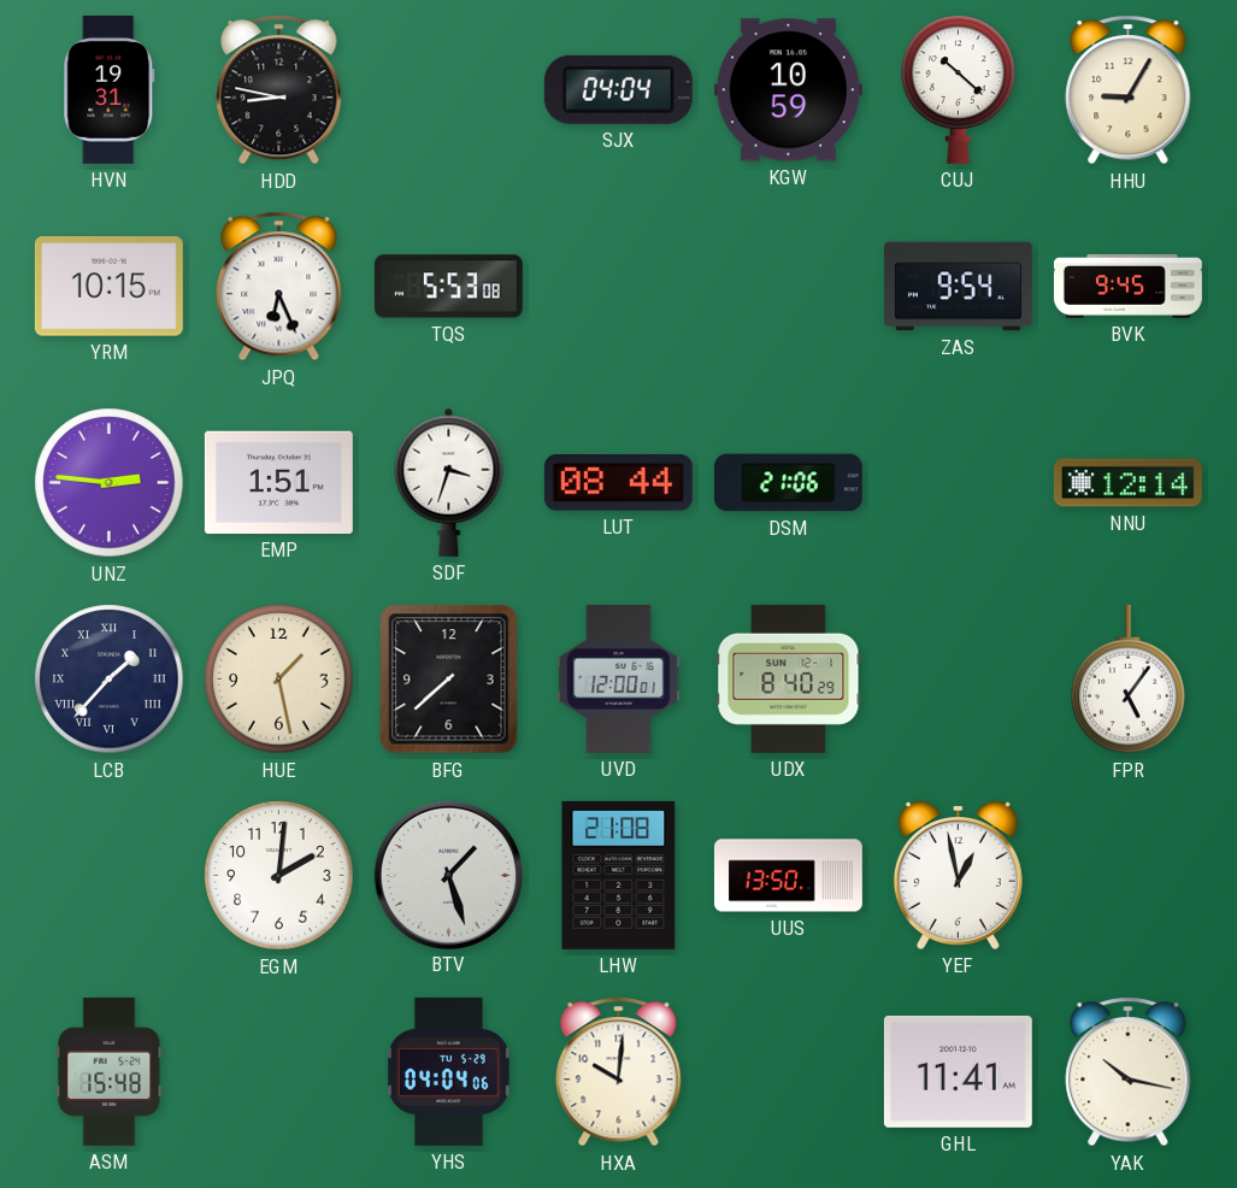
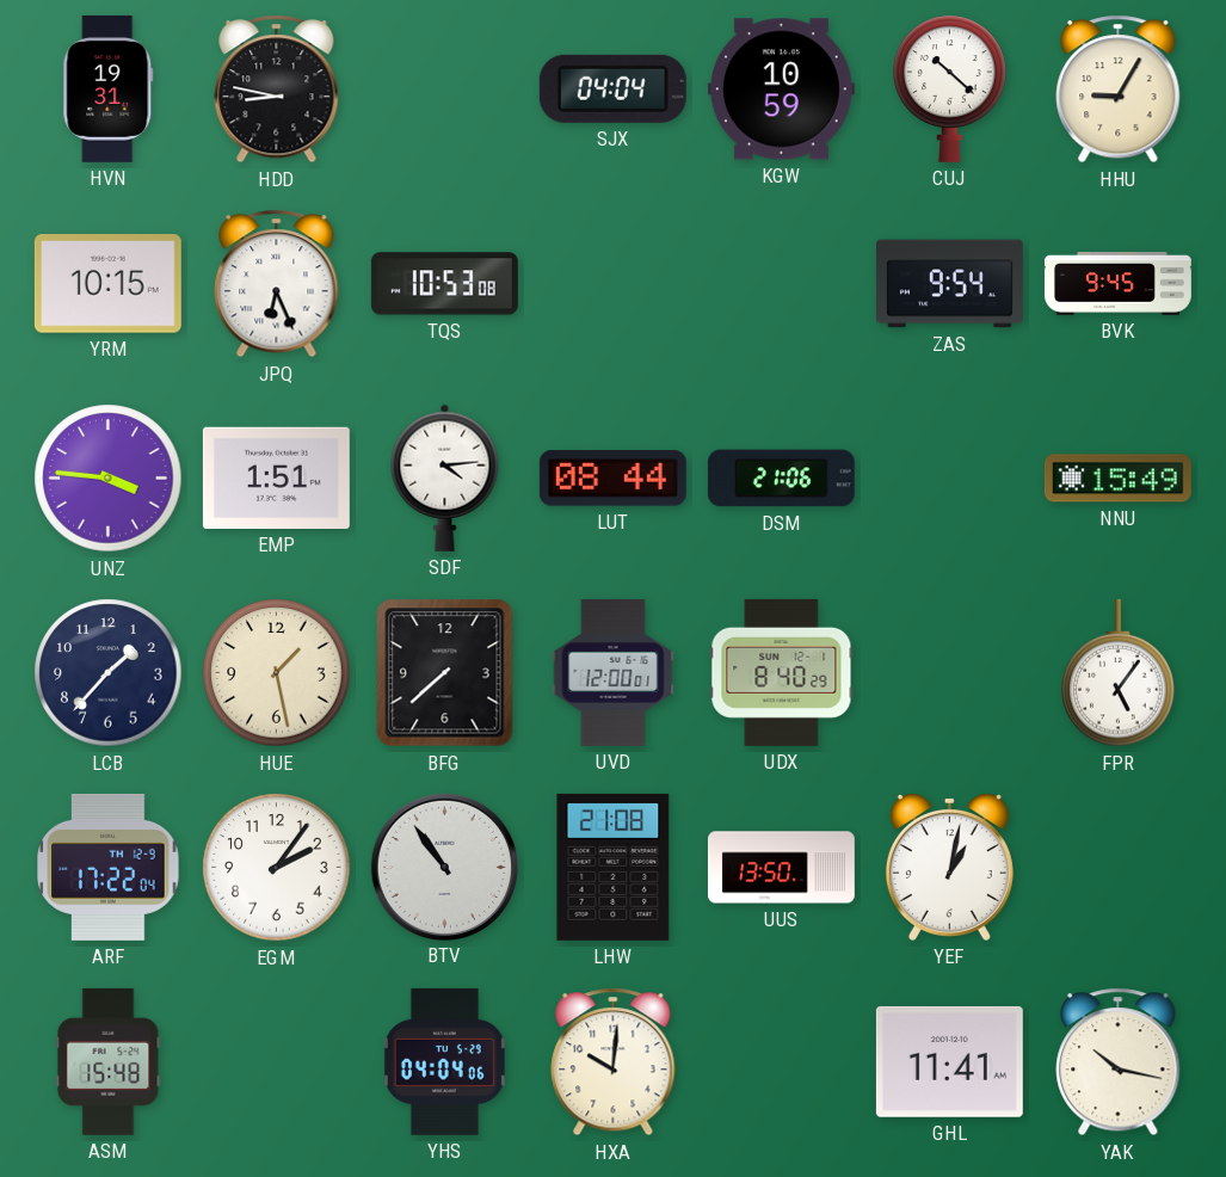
TQS: 5:53 -> 10:53
UNZ: 2:46 -> 3:46
SDF: 3:33 -> 4:14
NNU: 12:14 -> 15:49
LCB numerals: Roman -> Arabic
ARF: none -> 17:22
EGM: 2:01 -> 2:06
BTV: 1:27 -> 10:54
YEF: 12:58 -> 1:02
